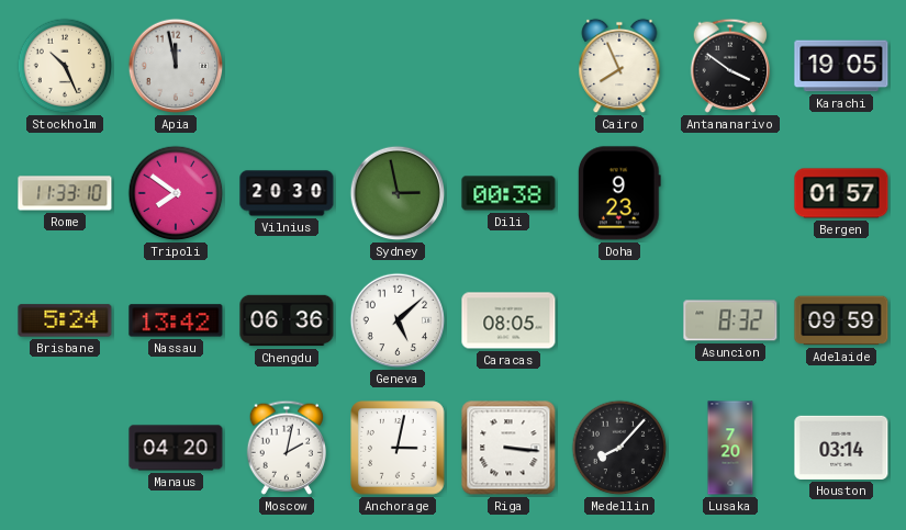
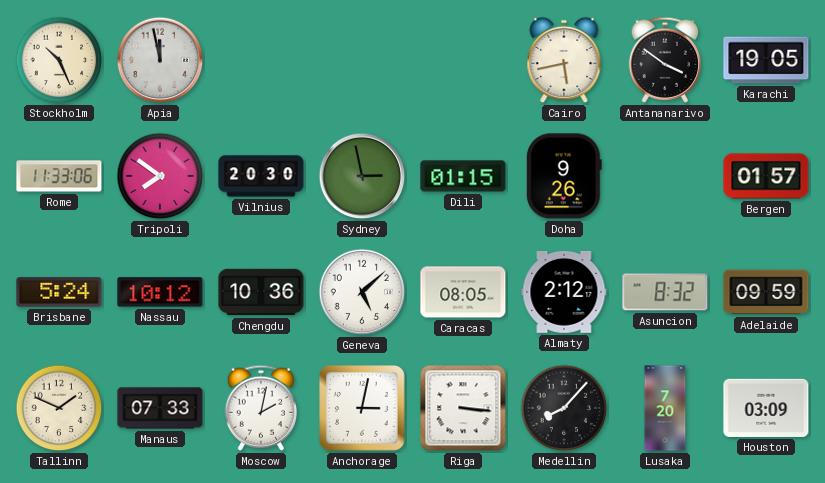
Cairo: 7:56 -> 5:43
Rome: 11:33:10 -> 11:33:06
Dili: 00:38 -> 01:15
Doha: 9:23 -> 9:26
Nassau: 13:42 -> 10:12
Chengdu: 06:36 -> 10:36
Almaty: none -> 2:12
Tallinn: none -> 1:49
Manaus: 04:20 -> 07:33
Houston: 03:14 -> 03:09
